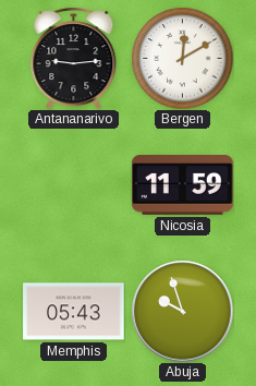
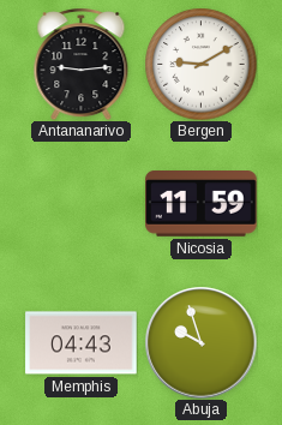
Bergen: 12:10 -> 9:10
Memphis: 05:43 -> 04:43
